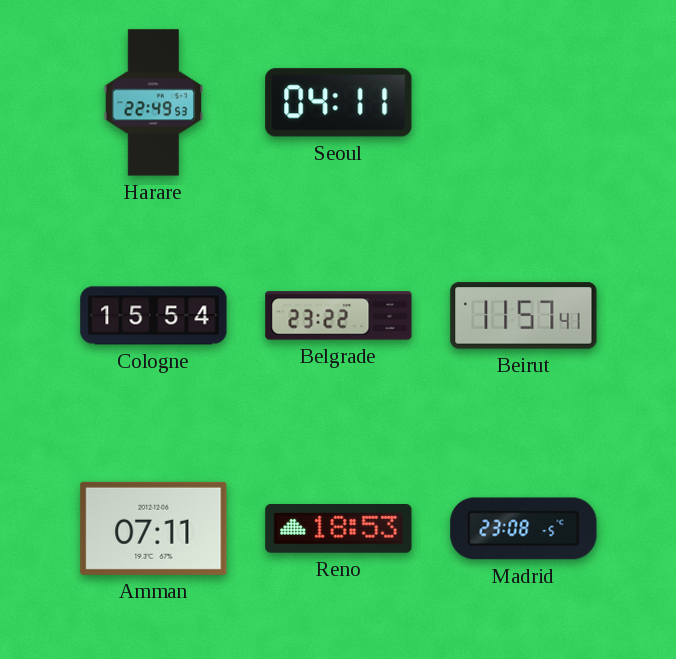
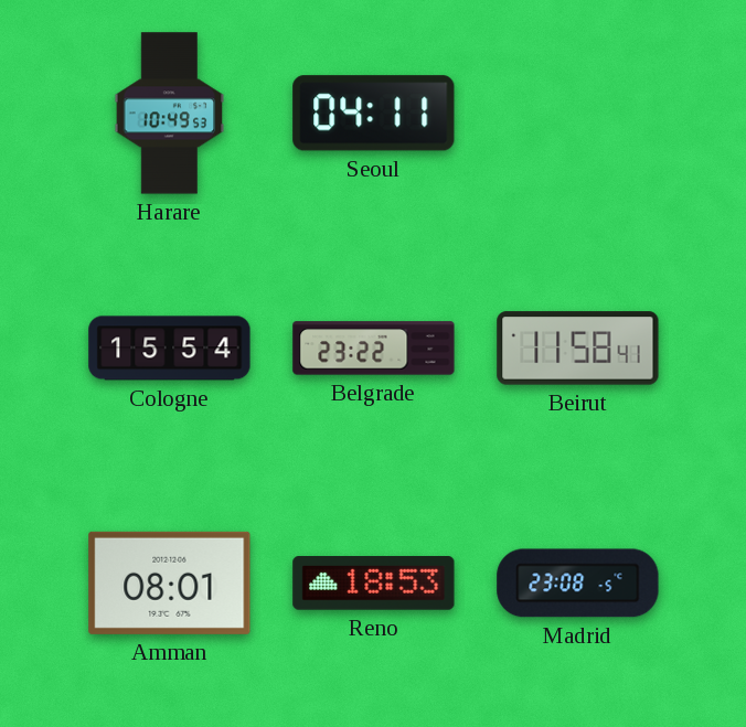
Harare: 22:49 -> 10:49
Beirut: 11:57 -> 11:58
Amman: 07:11 -> 08:01
